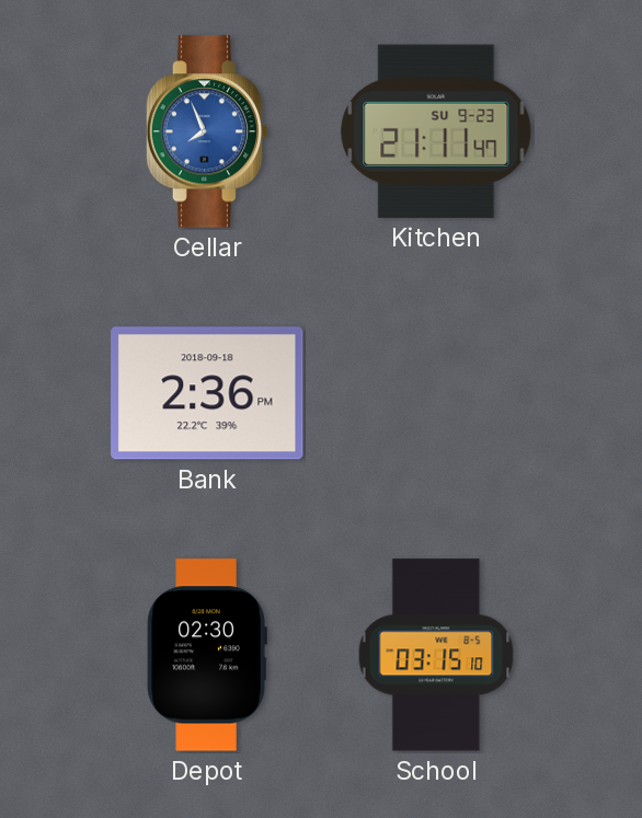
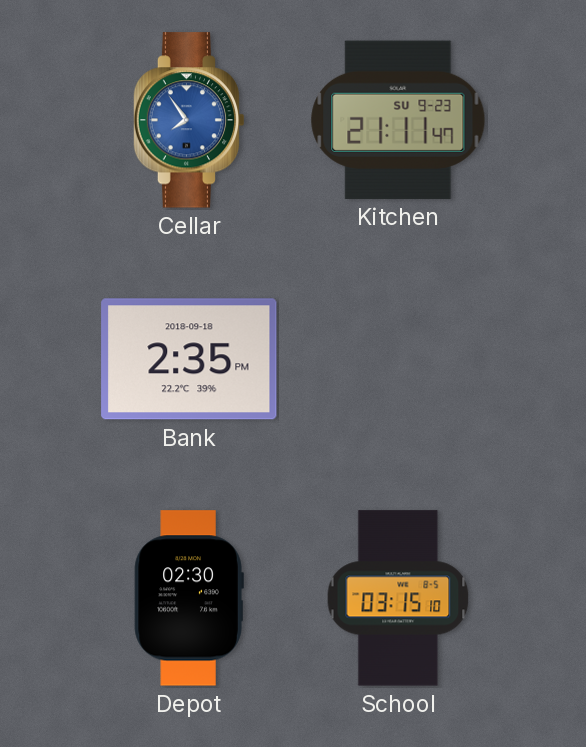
Cellar: 7:56 -> 7:54
Bank: 2:36 -> 2:35
